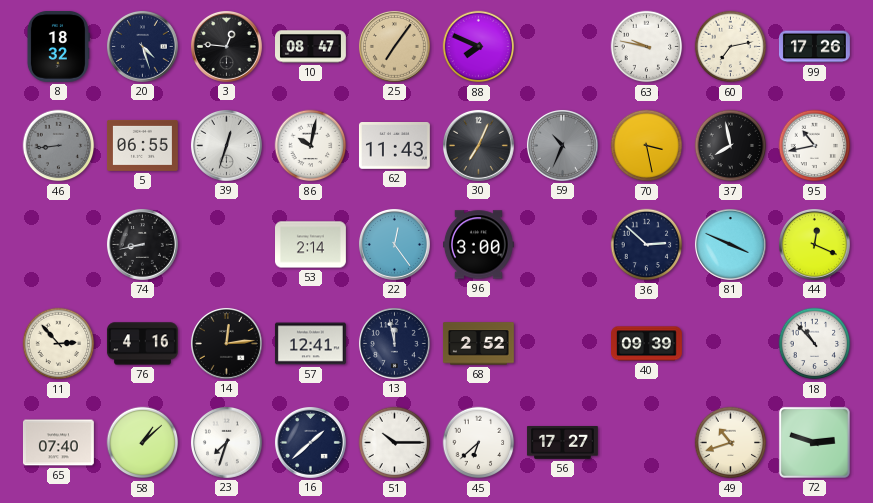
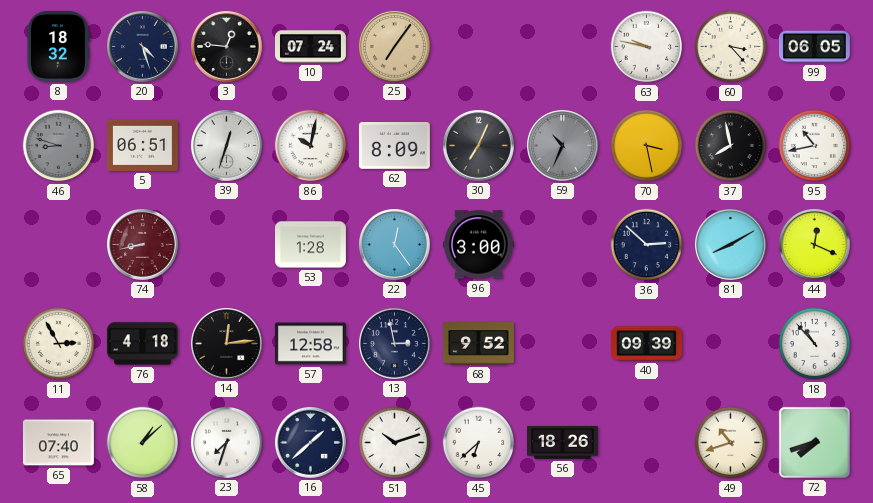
10: 08:47 -> 07:24
88: 7:49 -> none
60: 7:13 -> 3:23
99: 17:26 -> 06:05
46: 8:44 -> 8:48
5: 06:55 -> 06:51
62: 11:43 -> 8:09
74 dial: black -> burgundy
53: 2:14 -> 1:28
81: 3:49 -> 8:10
11: 2:53 -> 2:55
76: 4:16 -> 4:18
57: 12:41 -> 12:58
13: 11:58 -> 2:58
68: 2:52 -> 9:52
51: 10:15 -> 10:12
56: 17:27 -> 18:26
72: 2:48 -> 7:42
